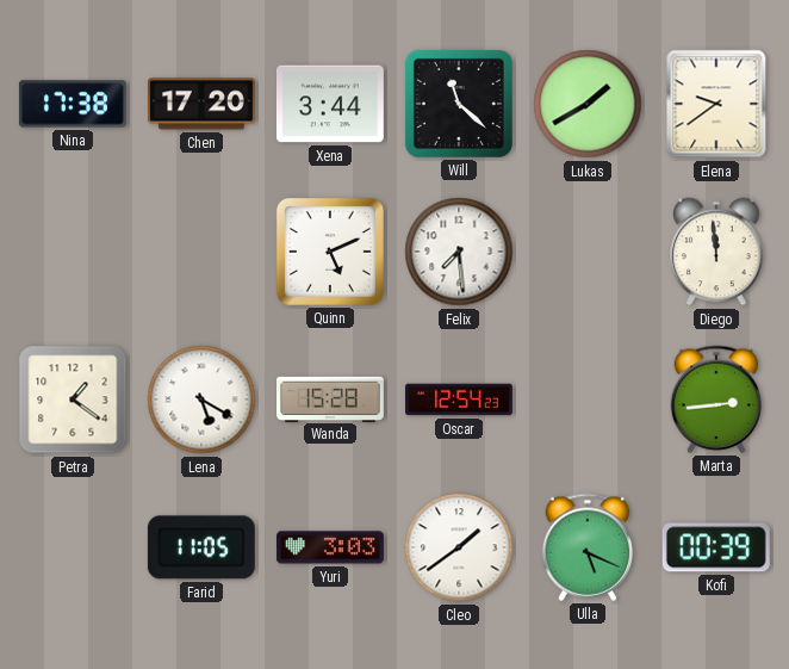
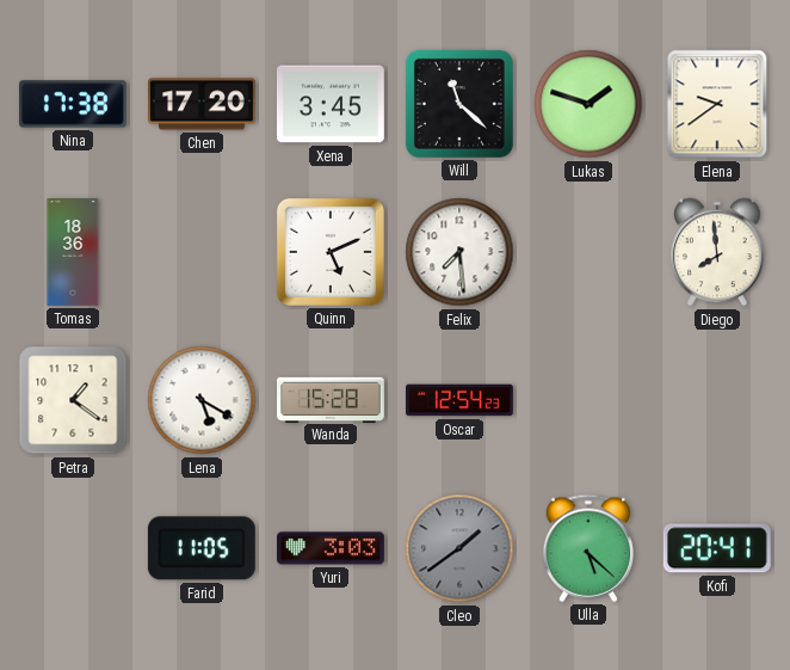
Xena: 3:44 -> 3:45
Lukas: 1:40 -> 1:48
Tomas: none -> 18:36
Diego: 11:59 -> 7:59
Marta: 2:44 -> none
Cleo dial: white -> grey
Ulla: 5:19 -> 5:22
Kofi: 00:39 -> 20:41
